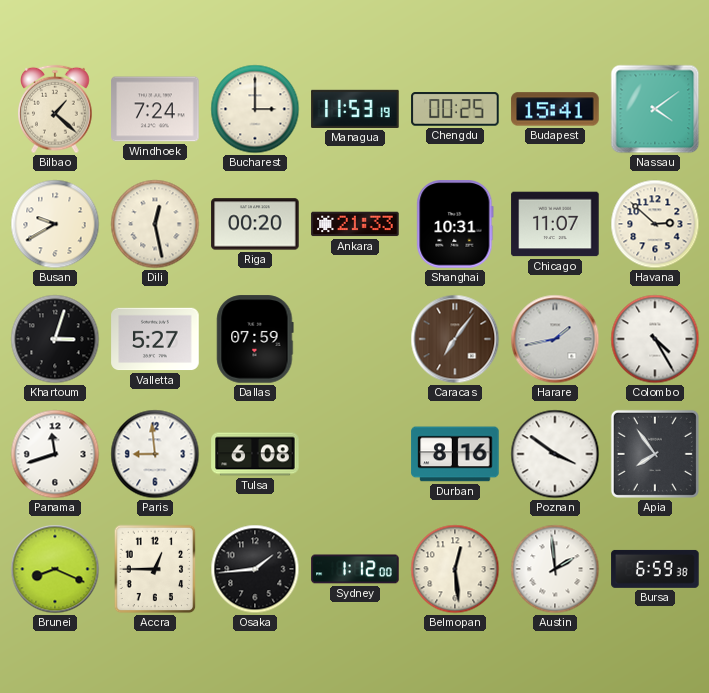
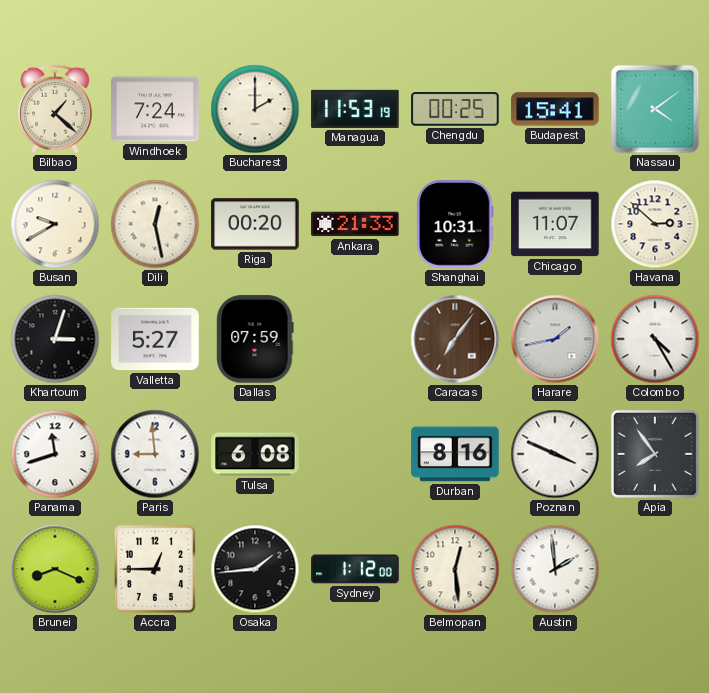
Bucharest: 3:00 -> 2:00
Poznan: 3:51 -> 3:49
Bursa: 6:59 -> none
